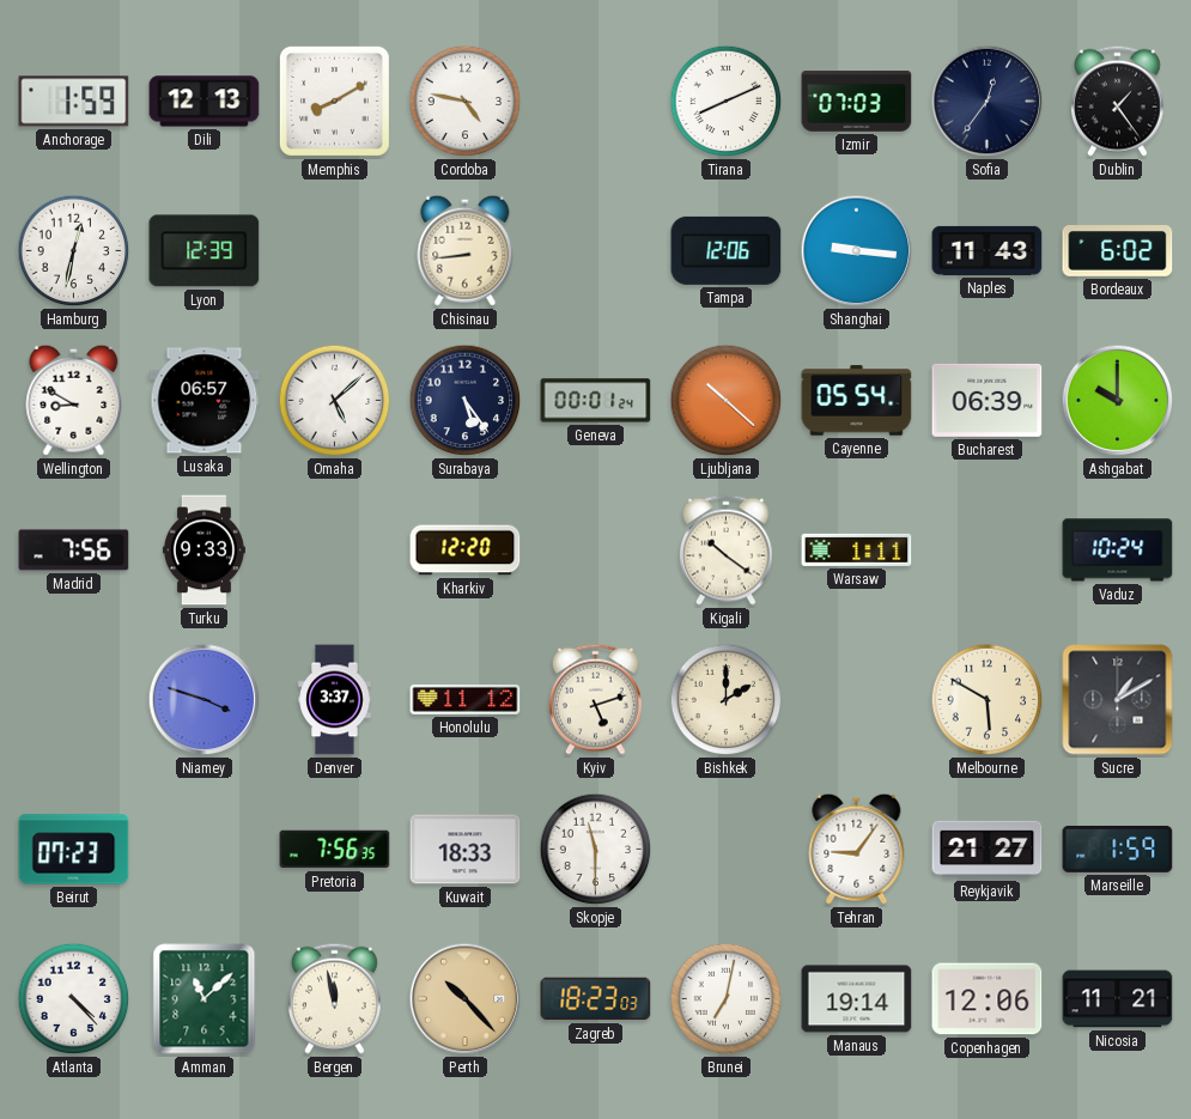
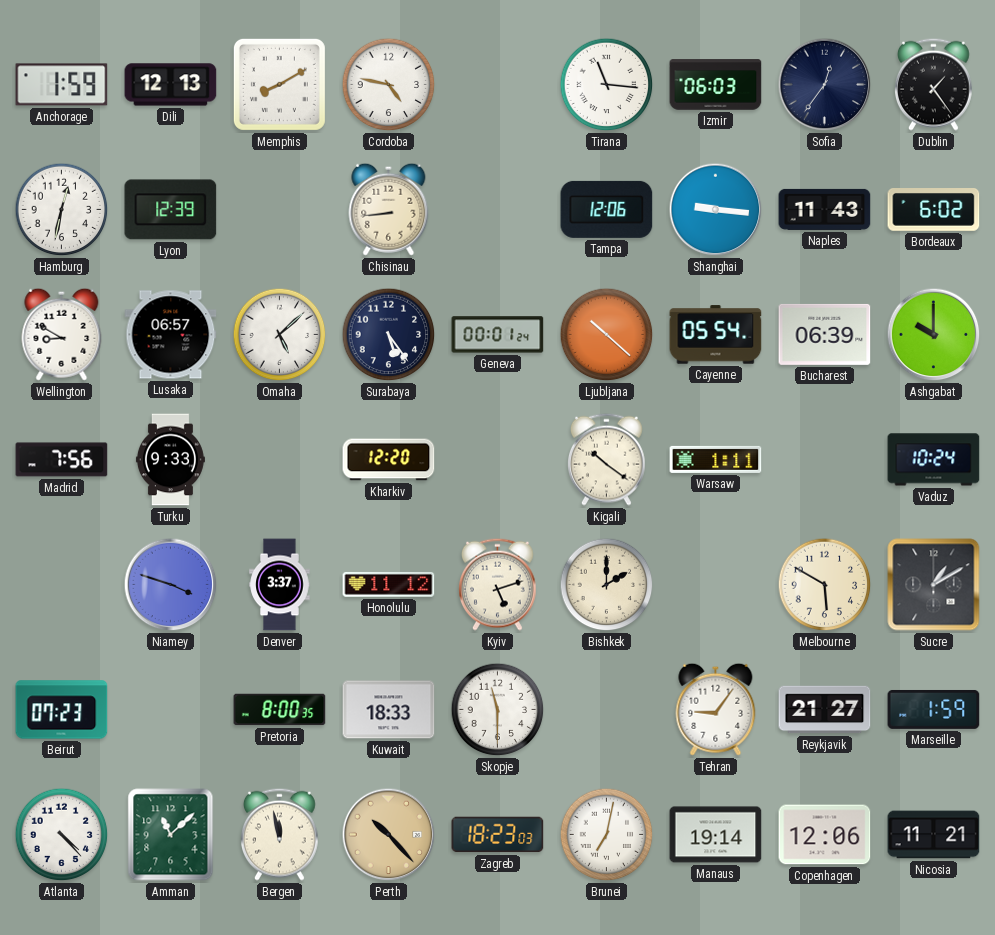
Tirana: 8:11 -> 11:16
Izmir: 07:03 -> 06:03
Pretoria: 7:56 -> 8:00
